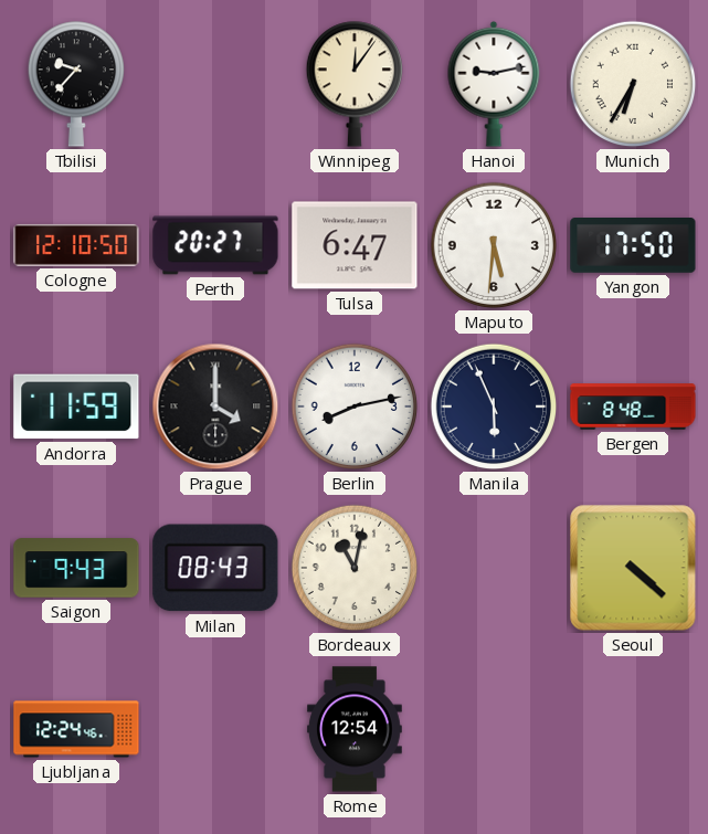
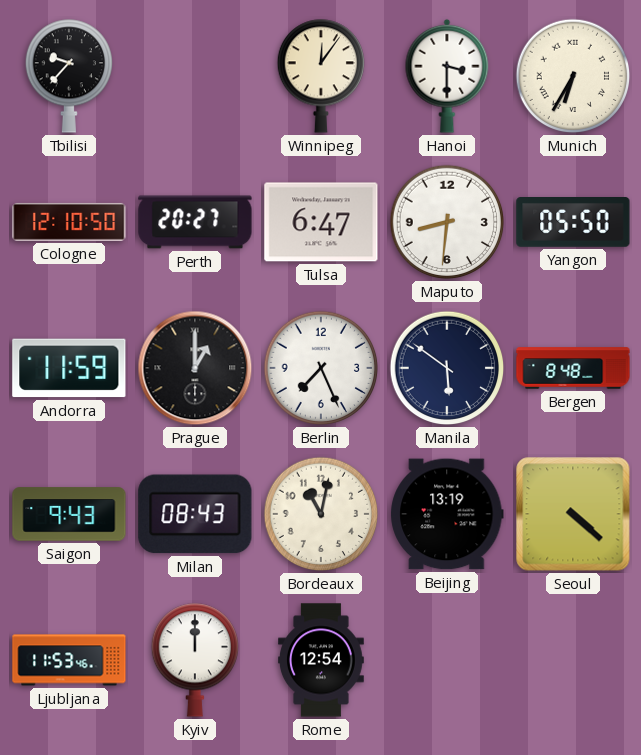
Hanoi: 9:13 -> 3:30
Maputo: 5:31 -> 8:31
Yangon: 17:50 -> 05:50
Prague: 4:00 -> 1:00
Berlin: 8:13 -> 7:26
Manila: 5:56 -> 5:51
Beijing: none -> 13:19
Ljubljana: 12:24 -> 11:53
Kyiv: none -> 12:00
